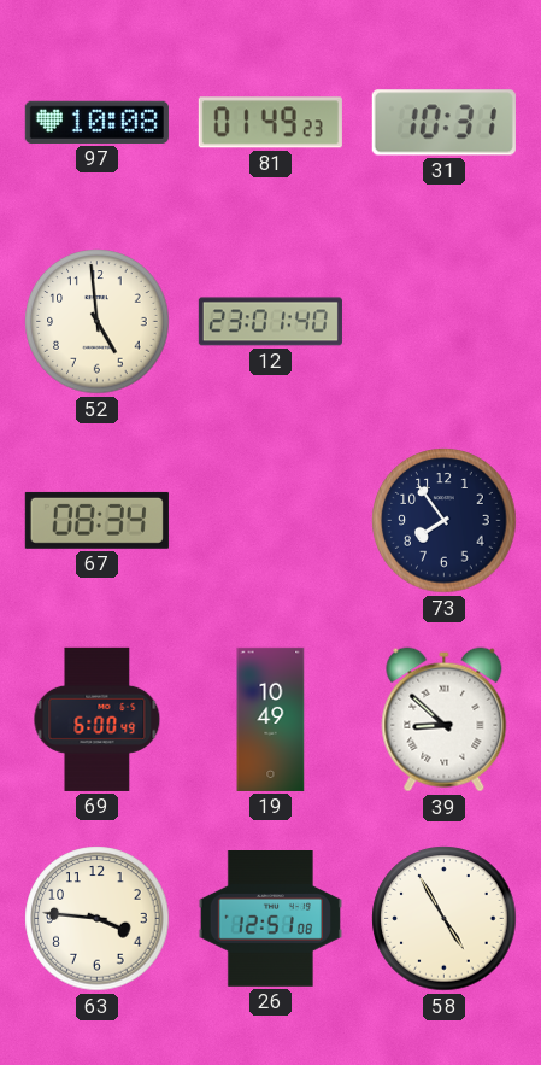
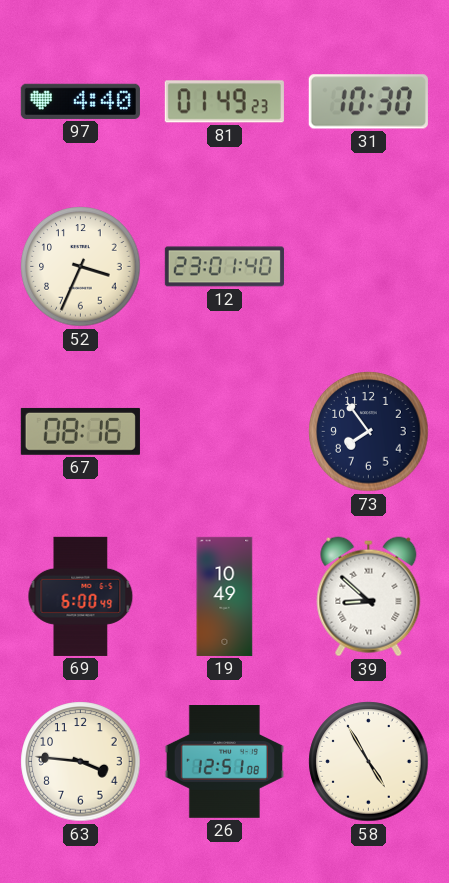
97: 10:08 -> 4:40
31: 10:31 -> 10:30
52: 4:59 -> 3:34
67: 08:34 -> 08:16
